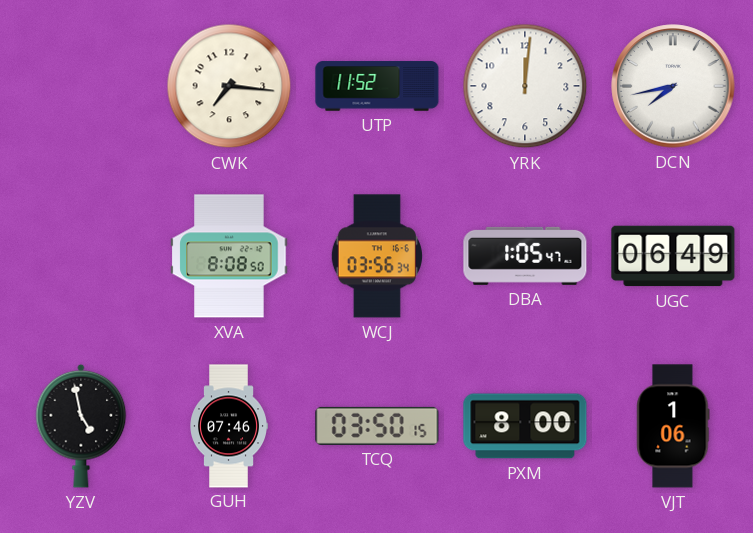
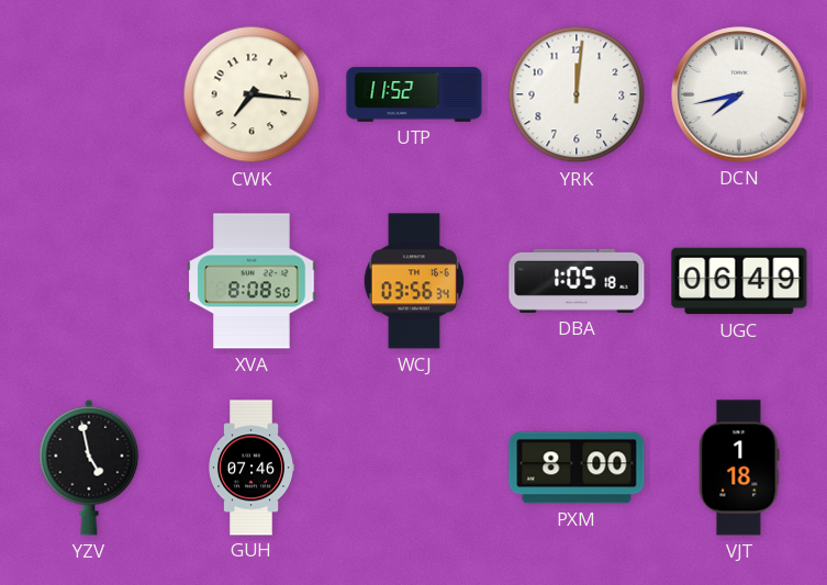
DBA: 1:05:47 -> 1:05:18
TCQ: 03:50 -> none
VJT: 1:06 -> 1:18
